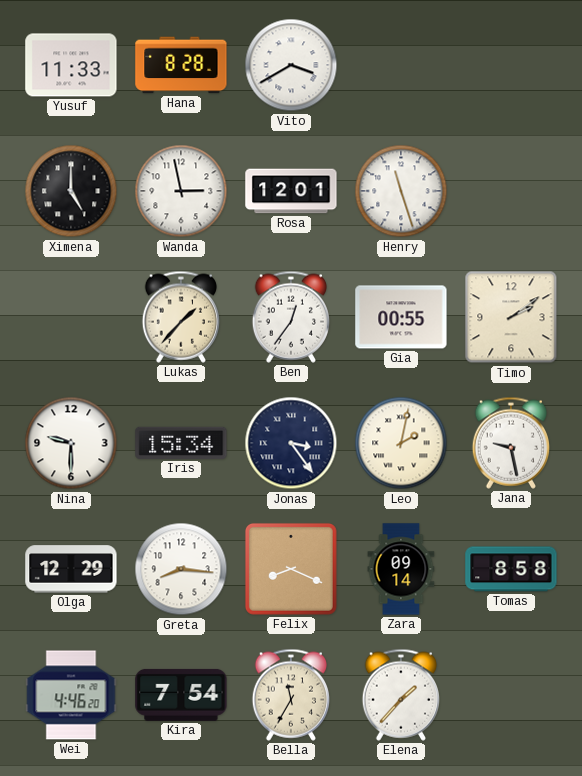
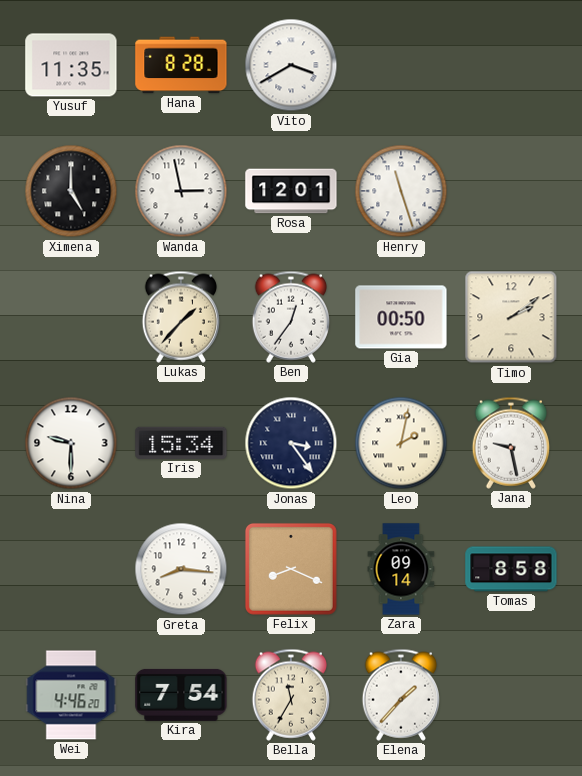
Yusuf: 11:33 -> 11:35
Gia: 00:55 -> 00:50
Olga: 12:29 -> none
